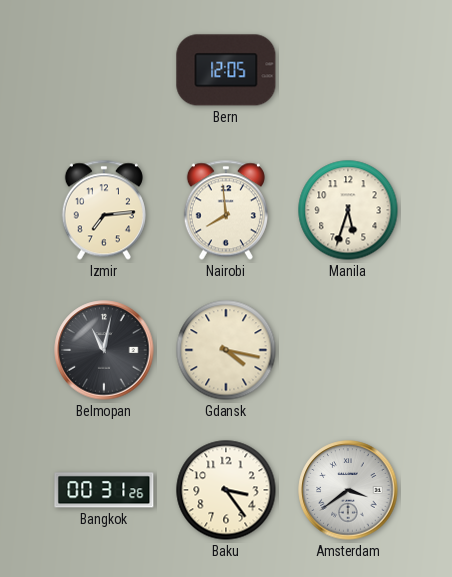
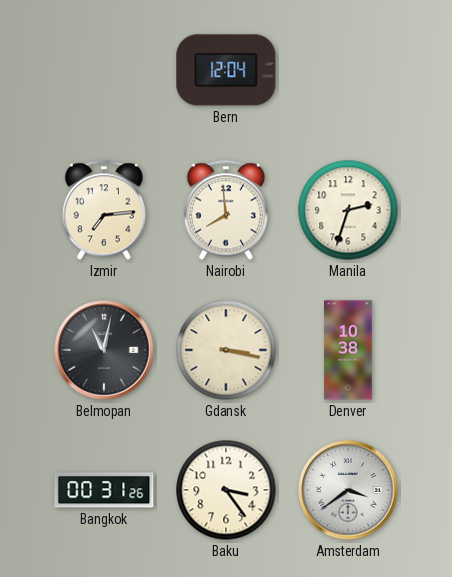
Bern: 12:05 -> 12:04
Manila: 5:33 -> 2:33
Gdansk: 4:17 -> 3:17
Denver: none -> 10:38
